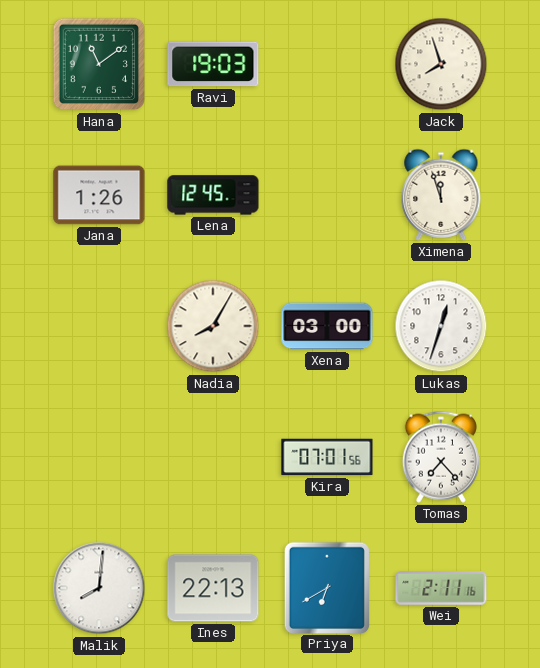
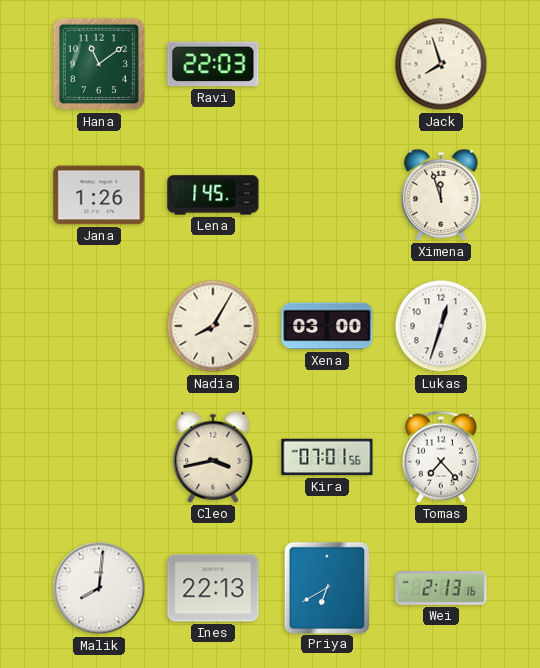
Ravi: 19:03 -> 22:03
Lena: 12:45 -> 1:45
Cleo: none -> 3:43
Wei: 2:11 -> 2:13
